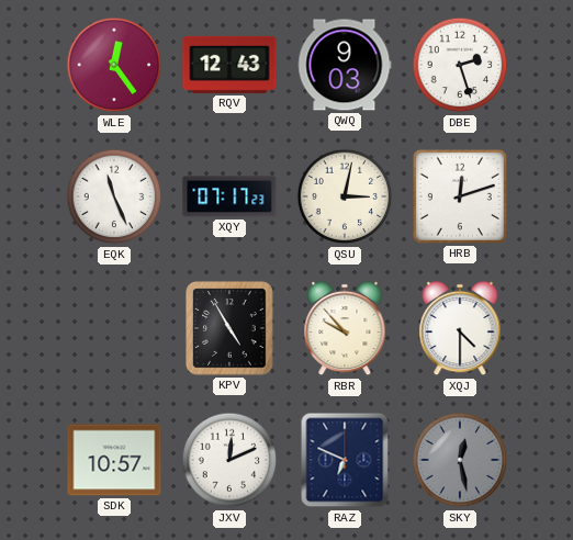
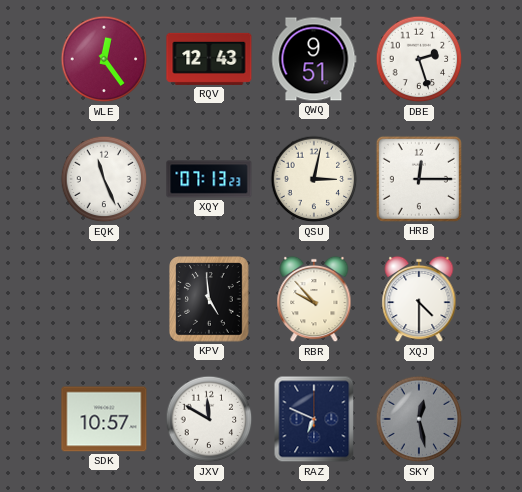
QWQ: 9:03 -> 9:51
XQY: 07:17 -> 07:13
HRB: 12:12 -> 12:15
KPV: 4:55 -> 4:59
JXV: 12:11 -> 11:50
